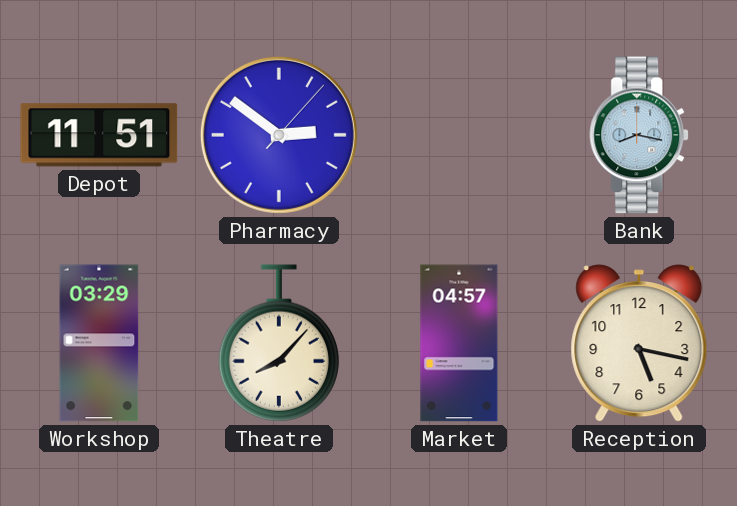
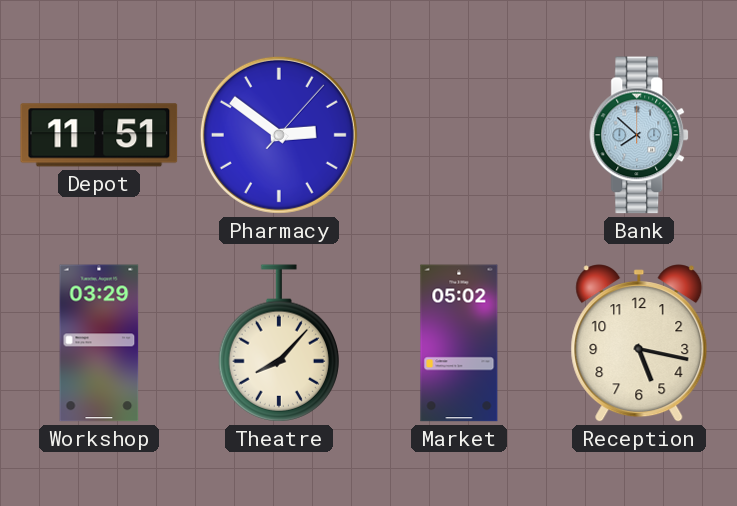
Bank: 8:17 -> 7:52
Market: 04:57 -> 05:02
